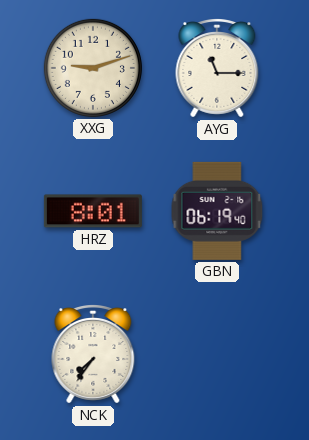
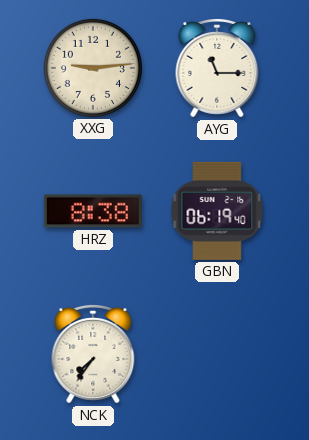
XXG: 9:12 -> 9:14
HRZ: 8:01 -> 8:38
